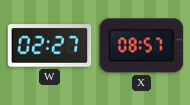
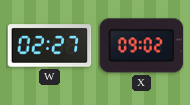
X: 08:57 -> 09:02
